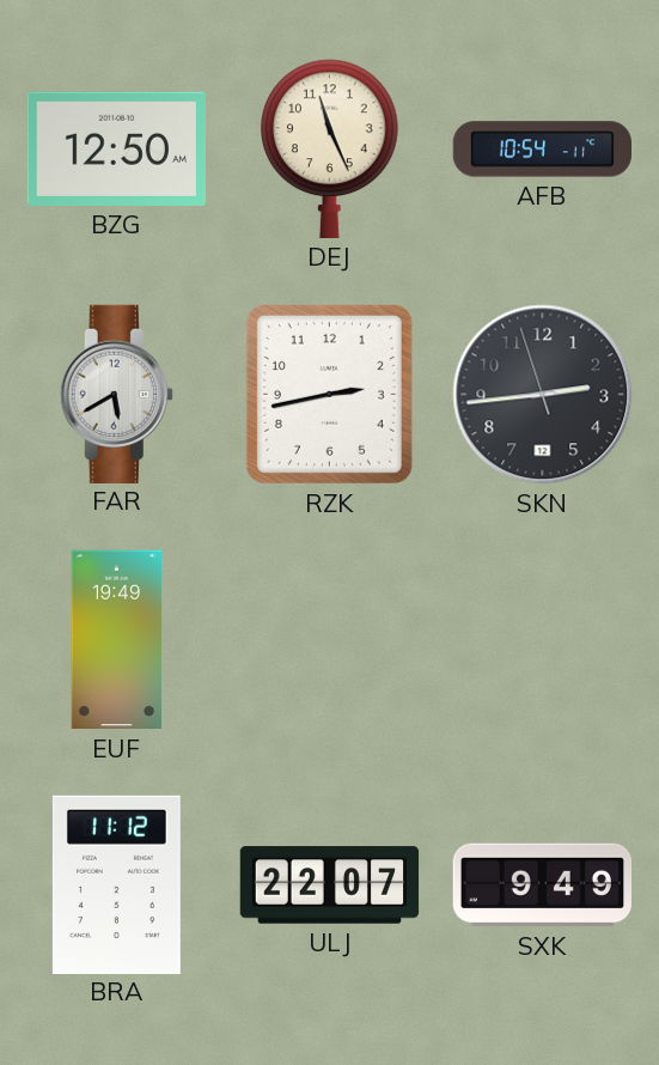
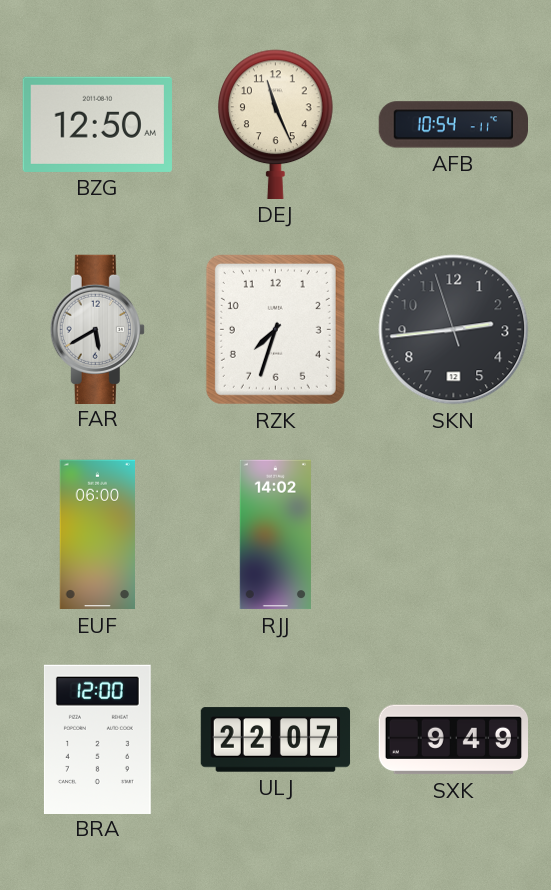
RZK: 2:43 -> 7:33
EUF: 19:49 -> 06:00
RJJ: none -> 14:02
BRA: 11:12 -> 12:00
